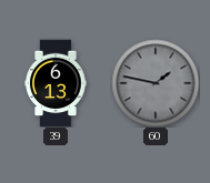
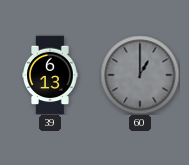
60: 1:47 -> 1:00
